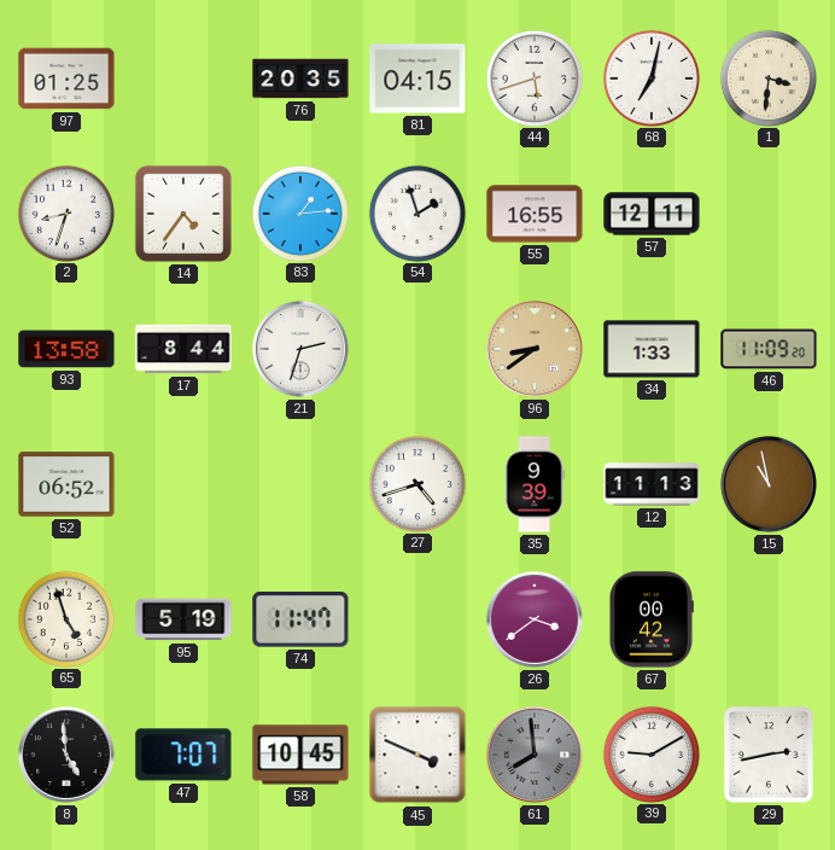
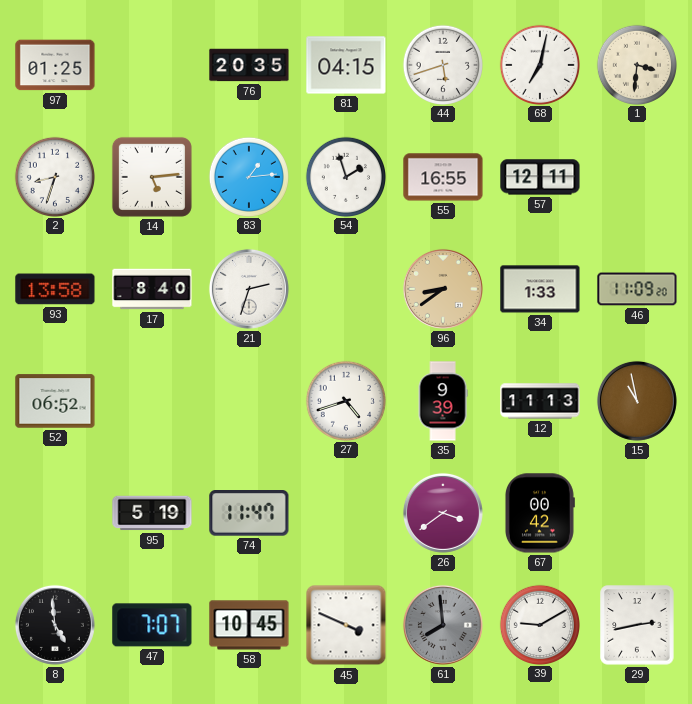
14: 4:36 -> 5:14
17: 8:44 -> 8:40
65: 4:57 -> none
